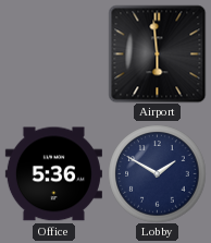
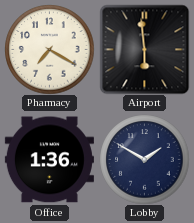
Pharmacy: none -> 7:20
Office: 5:36 -> 1:36
